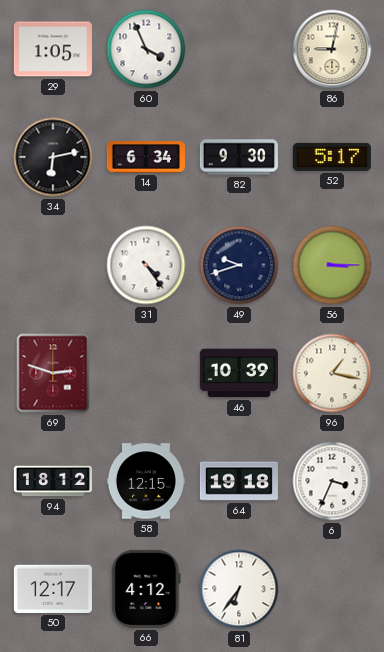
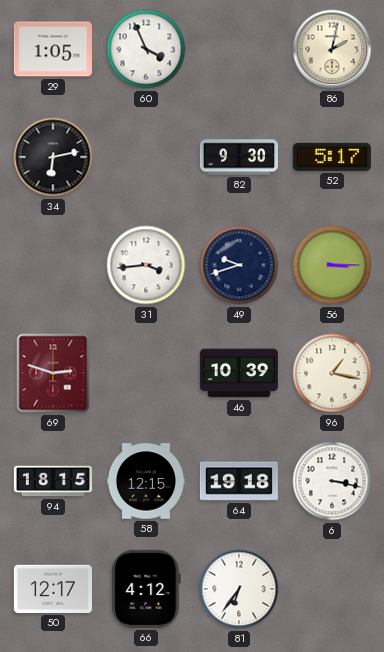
86: 9:02 -> 2:02
14: 6:34 -> none
31: 4:24 -> 3:44
94: 18:12 -> 18:15
6: 3:34 -> 3:17
